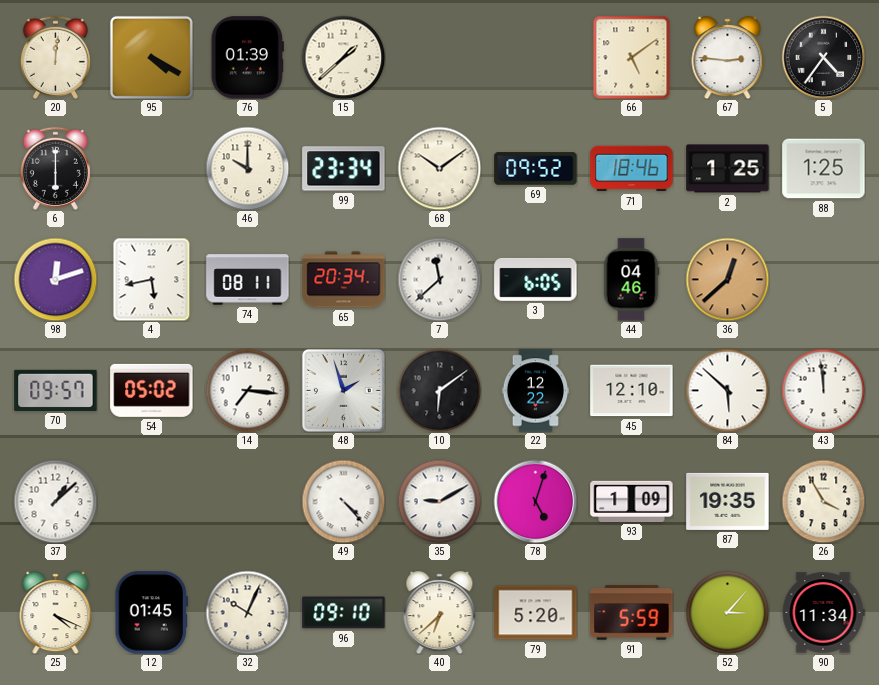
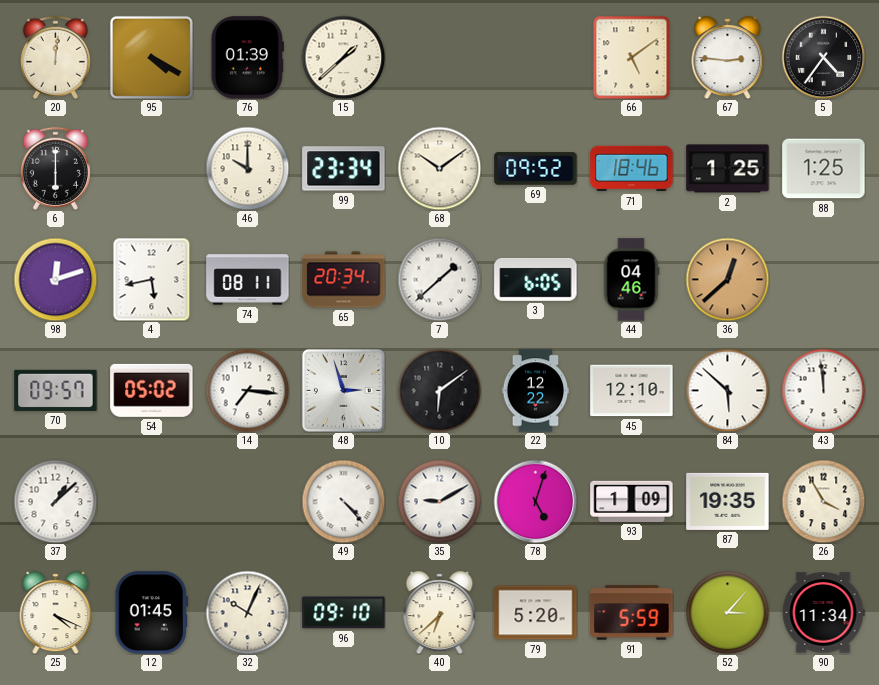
7: 11:38 -> 1:38
48: 1:57 -> 2:57
